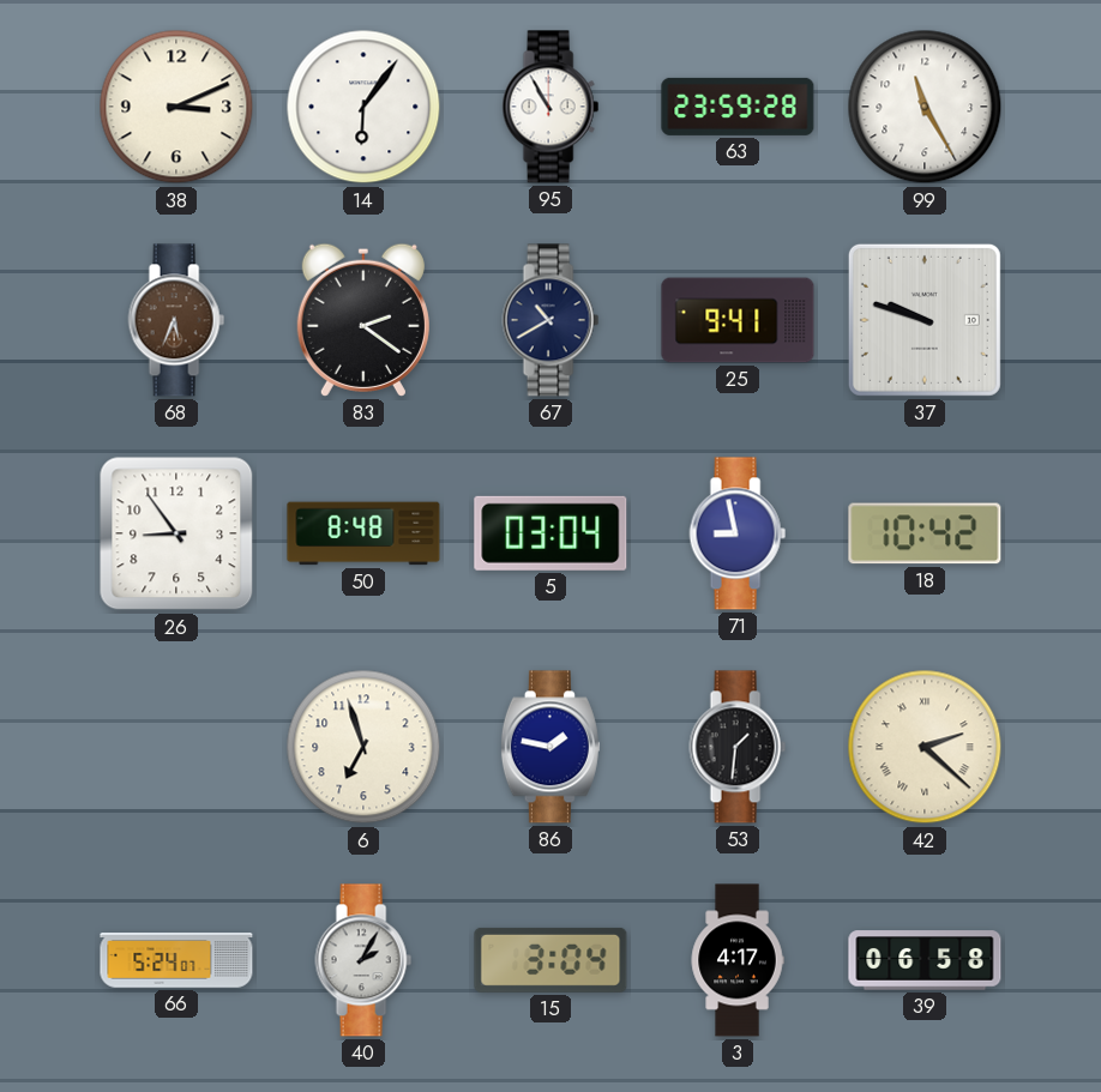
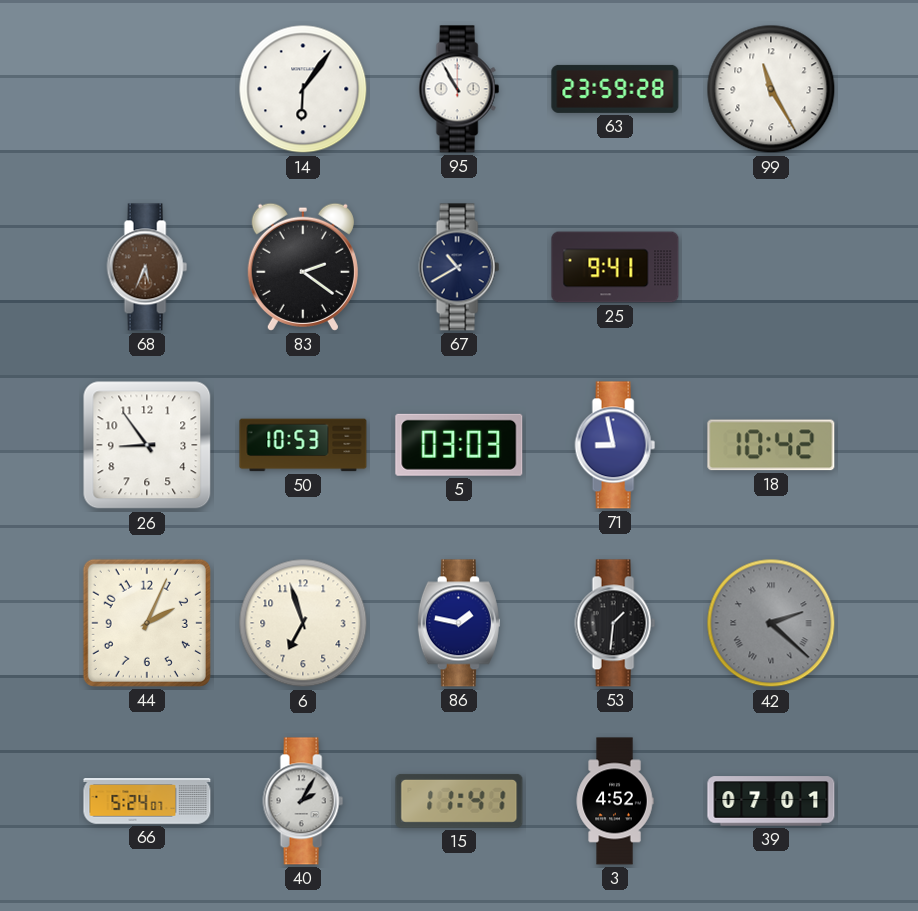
38: 3:11 -> none
37: 9:48 -> none
50: 8:48 -> 10:53
5: 03:04 -> 03:03
44: none -> 2:04
42 dial: cream -> grey
15: 3:04 -> 11:41
3: 4:17 -> 4:52
39: 06:58 -> 07:01
